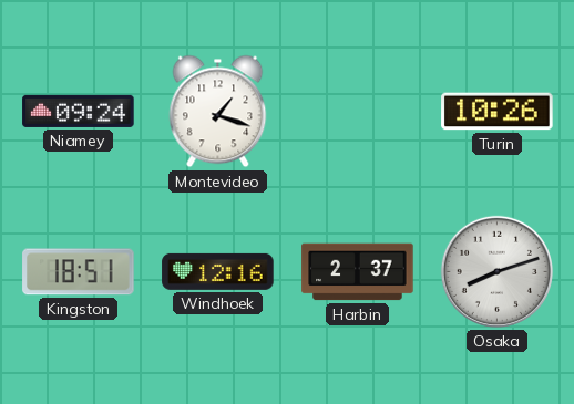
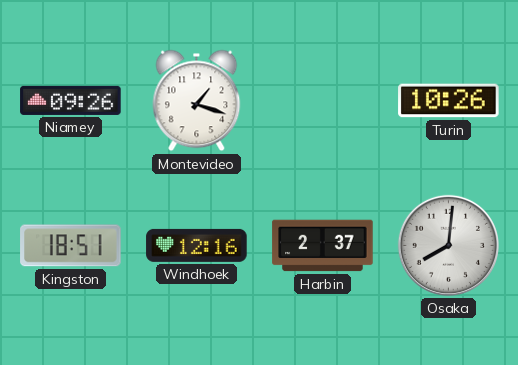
Niamey: 09:24 -> 09:26
Osaka: 8:12 -> 8:01
